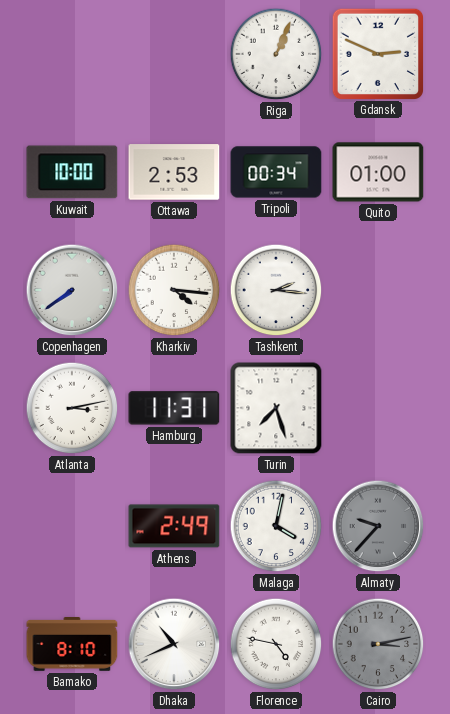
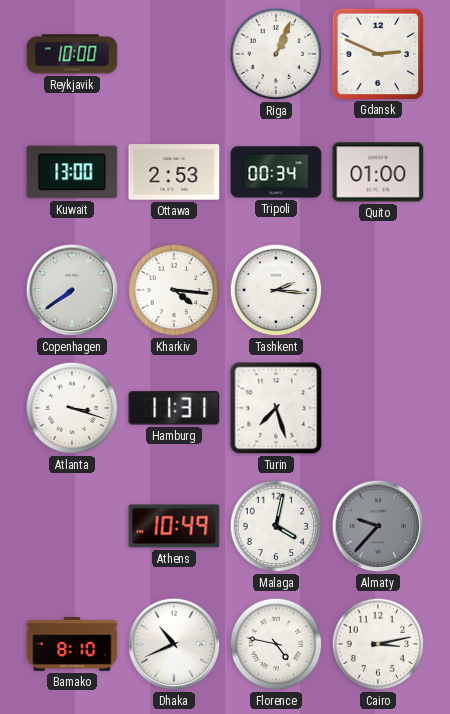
Reykjavik: none -> 10:00
Kuwait: 10:00 -> 13:00
Atlanta: 3:13 -> 3:18
Athens: 2:49 -> 10:49
Cairo dial: grey -> white
